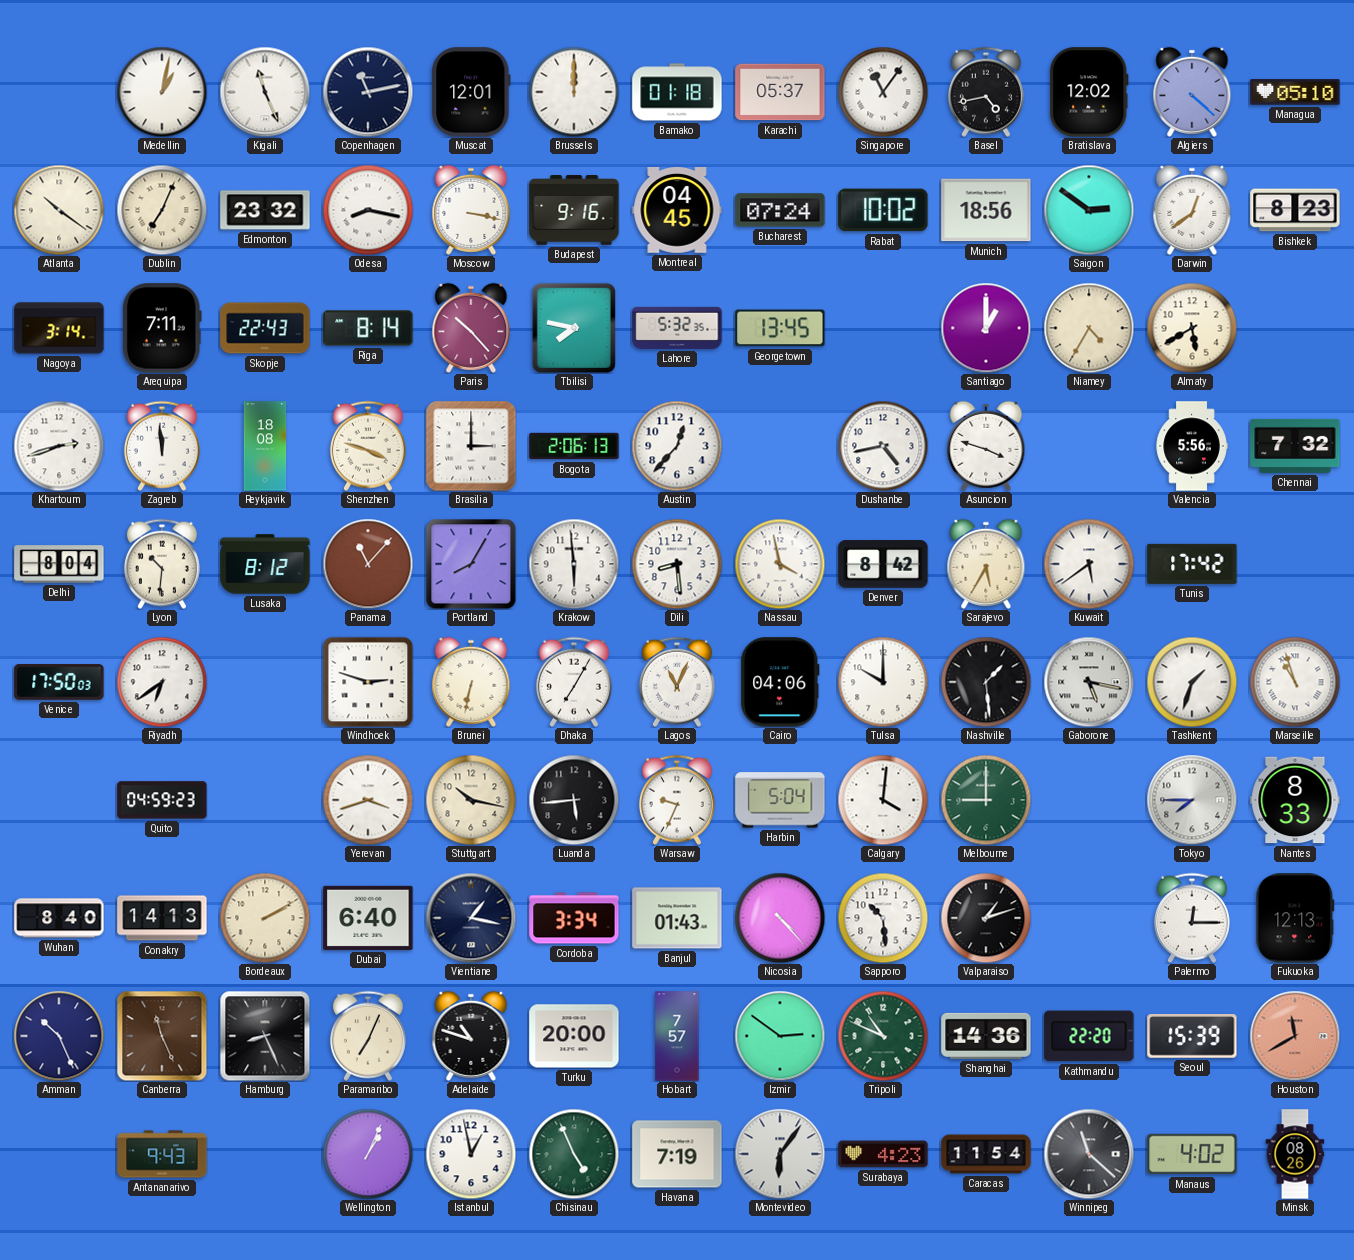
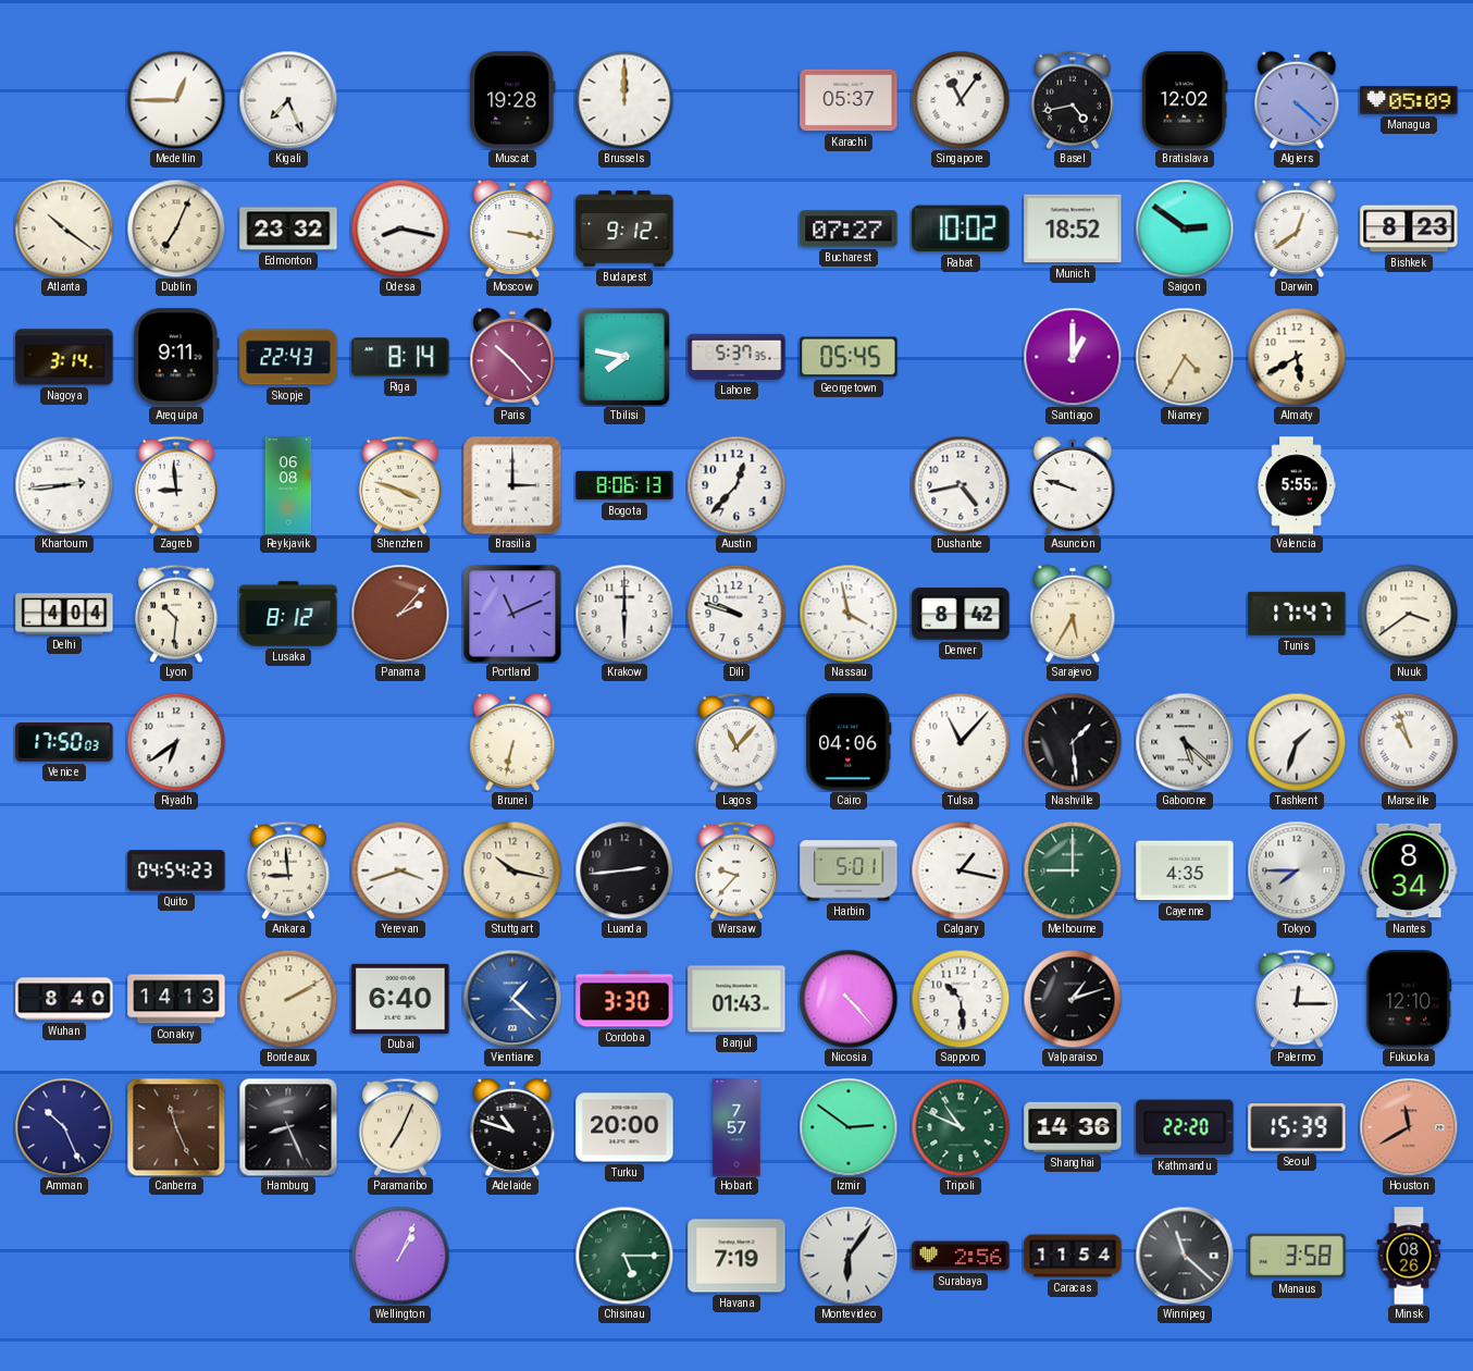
Medellin: 1:02 -> 12:45
Kigali: 11:26 -> 7:26
Copenhagen: 11:13 -> none
Muscat: 12:01 -> 19:28
Bamako: 01:18 -> none
Managua: 05:10 -> 05:09
Budapest: 9:16 -> 9:12
Montreal: 04:45 -> none
Bucharest: 07:24 -> 07:27
Munich: 18:56 -> 18:52
Arequipa: 7:11 -> 9:11
Lahore: 5:32 -> 5:37
Georgetown: 13:45 -> 05:45
Khartoum: 2:42 -> 2:44
Zagreb: 11:59 -> 8:59
Reykjavik: 18:08 -> 06:08
Bogota: 2:06 -> 8:06
Asuncion: 3:48 -> 9:48
Valencia: 5:56 -> 5:55
Chennai: 7:32 -> none
Delhi: 8:04 -> 4:04
Panama: 11:07 -> 2:07
Portland: 8:05 -> 11:11
Krakow: 5:59 -> 6:00
Dili: 8:29 -> 9:48
Kuwait: 5:39 -> none
Tunis: 17:42 -> 17:47
Nuuk: none -> 3:39
Windhoek: 2:48 -> none
Dhaka: 7:05 -> none
Lagos: 11:04 -> 11:07
Tulsa: 10:00 -> 11:07
Gaborone: 5:17 -> 5:22
Quito: 04:59 -> 04:54
Ankara: none -> 8:59
Luanda: 5:44 -> 2:44
Warsaw: 9:34 -> 9:37
Harbin: 5:04 -> 5:01
Calgary: 4:01 -> 1:17
Cayenne: none -> 4:35
Nantes: 8:33 -> 8:34
Vientiane: 1:17 -> 1:22
Vientiane dial: navy -> blue
Cordoba: 3:34 -> 3:30
Fukuoka: 12:13 -> 12:10
Antananarivo: 9:43 -> none
Istanbul: 12:58 -> none
Chisinau: 4:56 -> 5:15
Surabaya: 4:23 -> 2:56
Manaus: 4:02 -> 3:58
